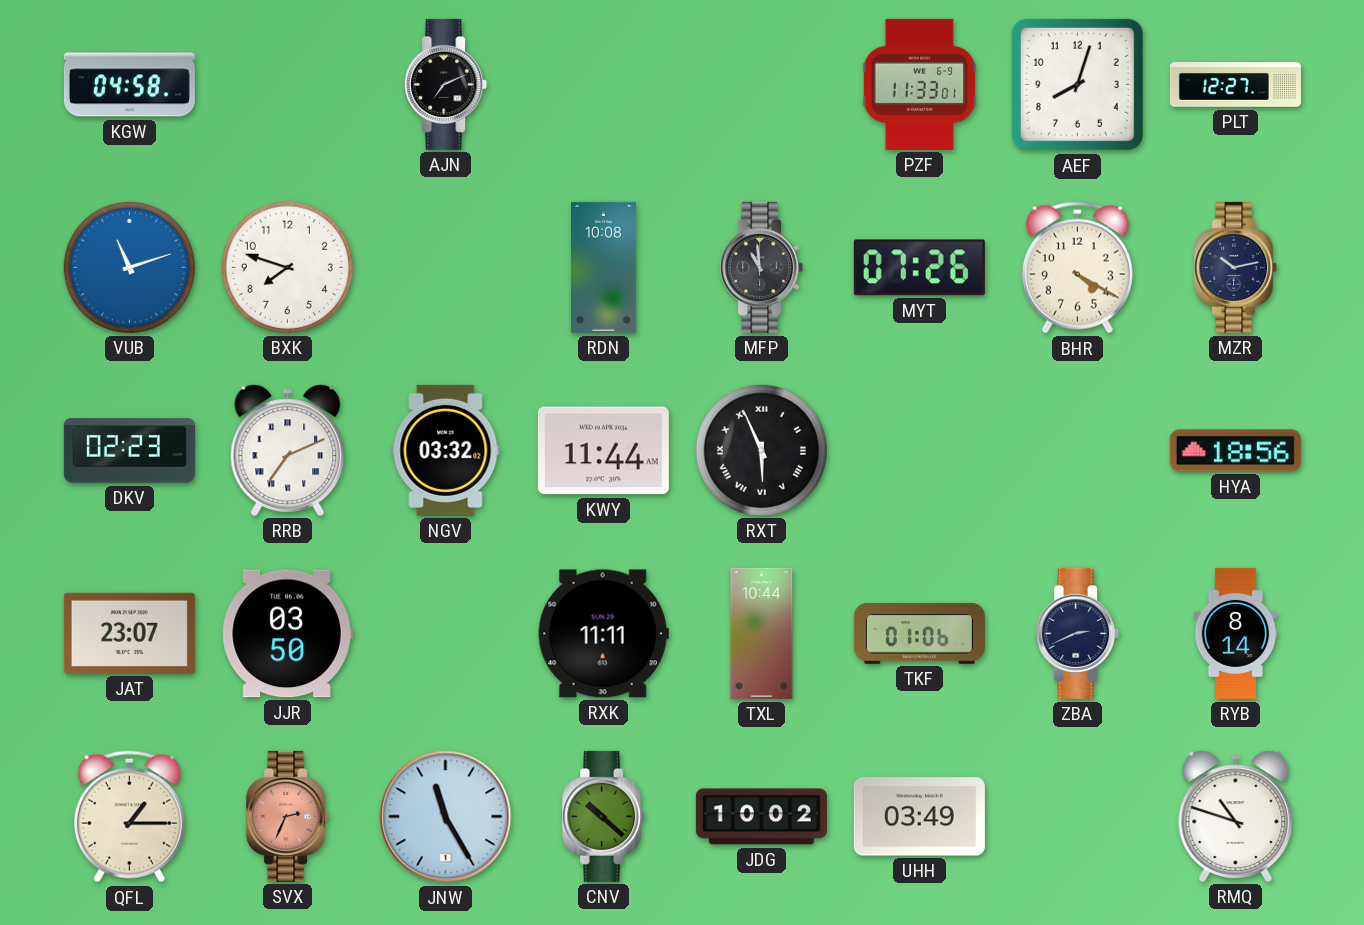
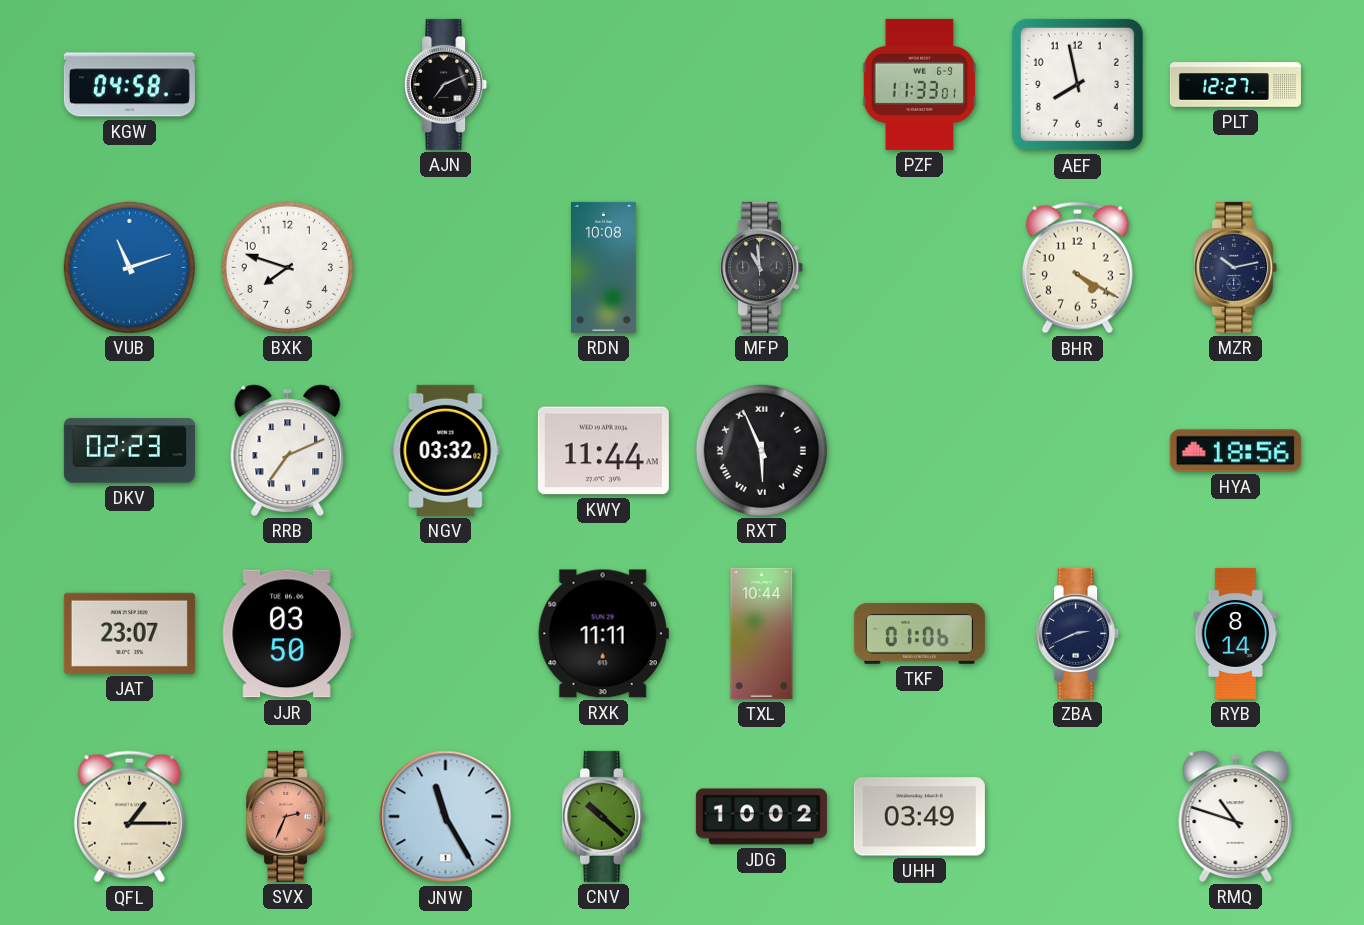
AEF: 8:03 -> 7:58
MYT: 07:26 -> none
